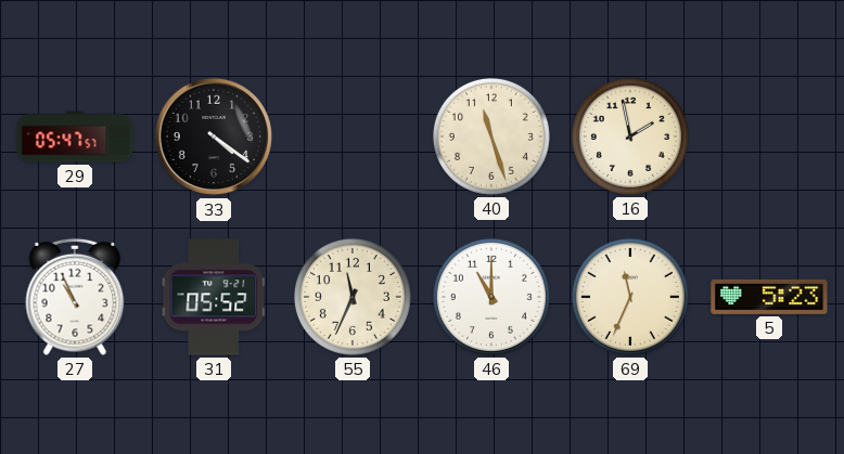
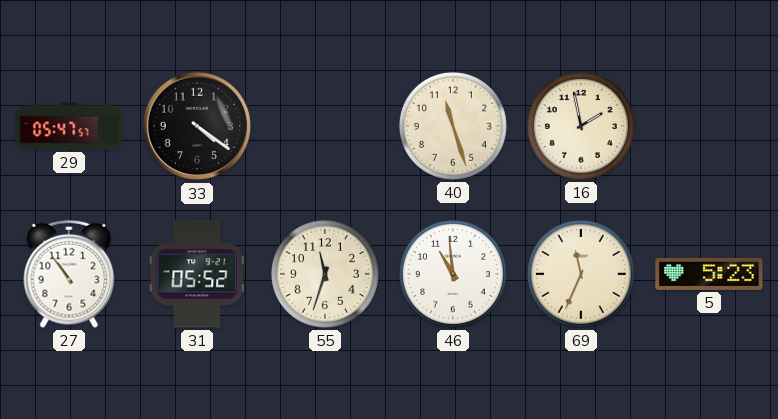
27: 10:56 -> 10:54
55: 11:34 -> 11:33
46: 11:00 -> 10:59
